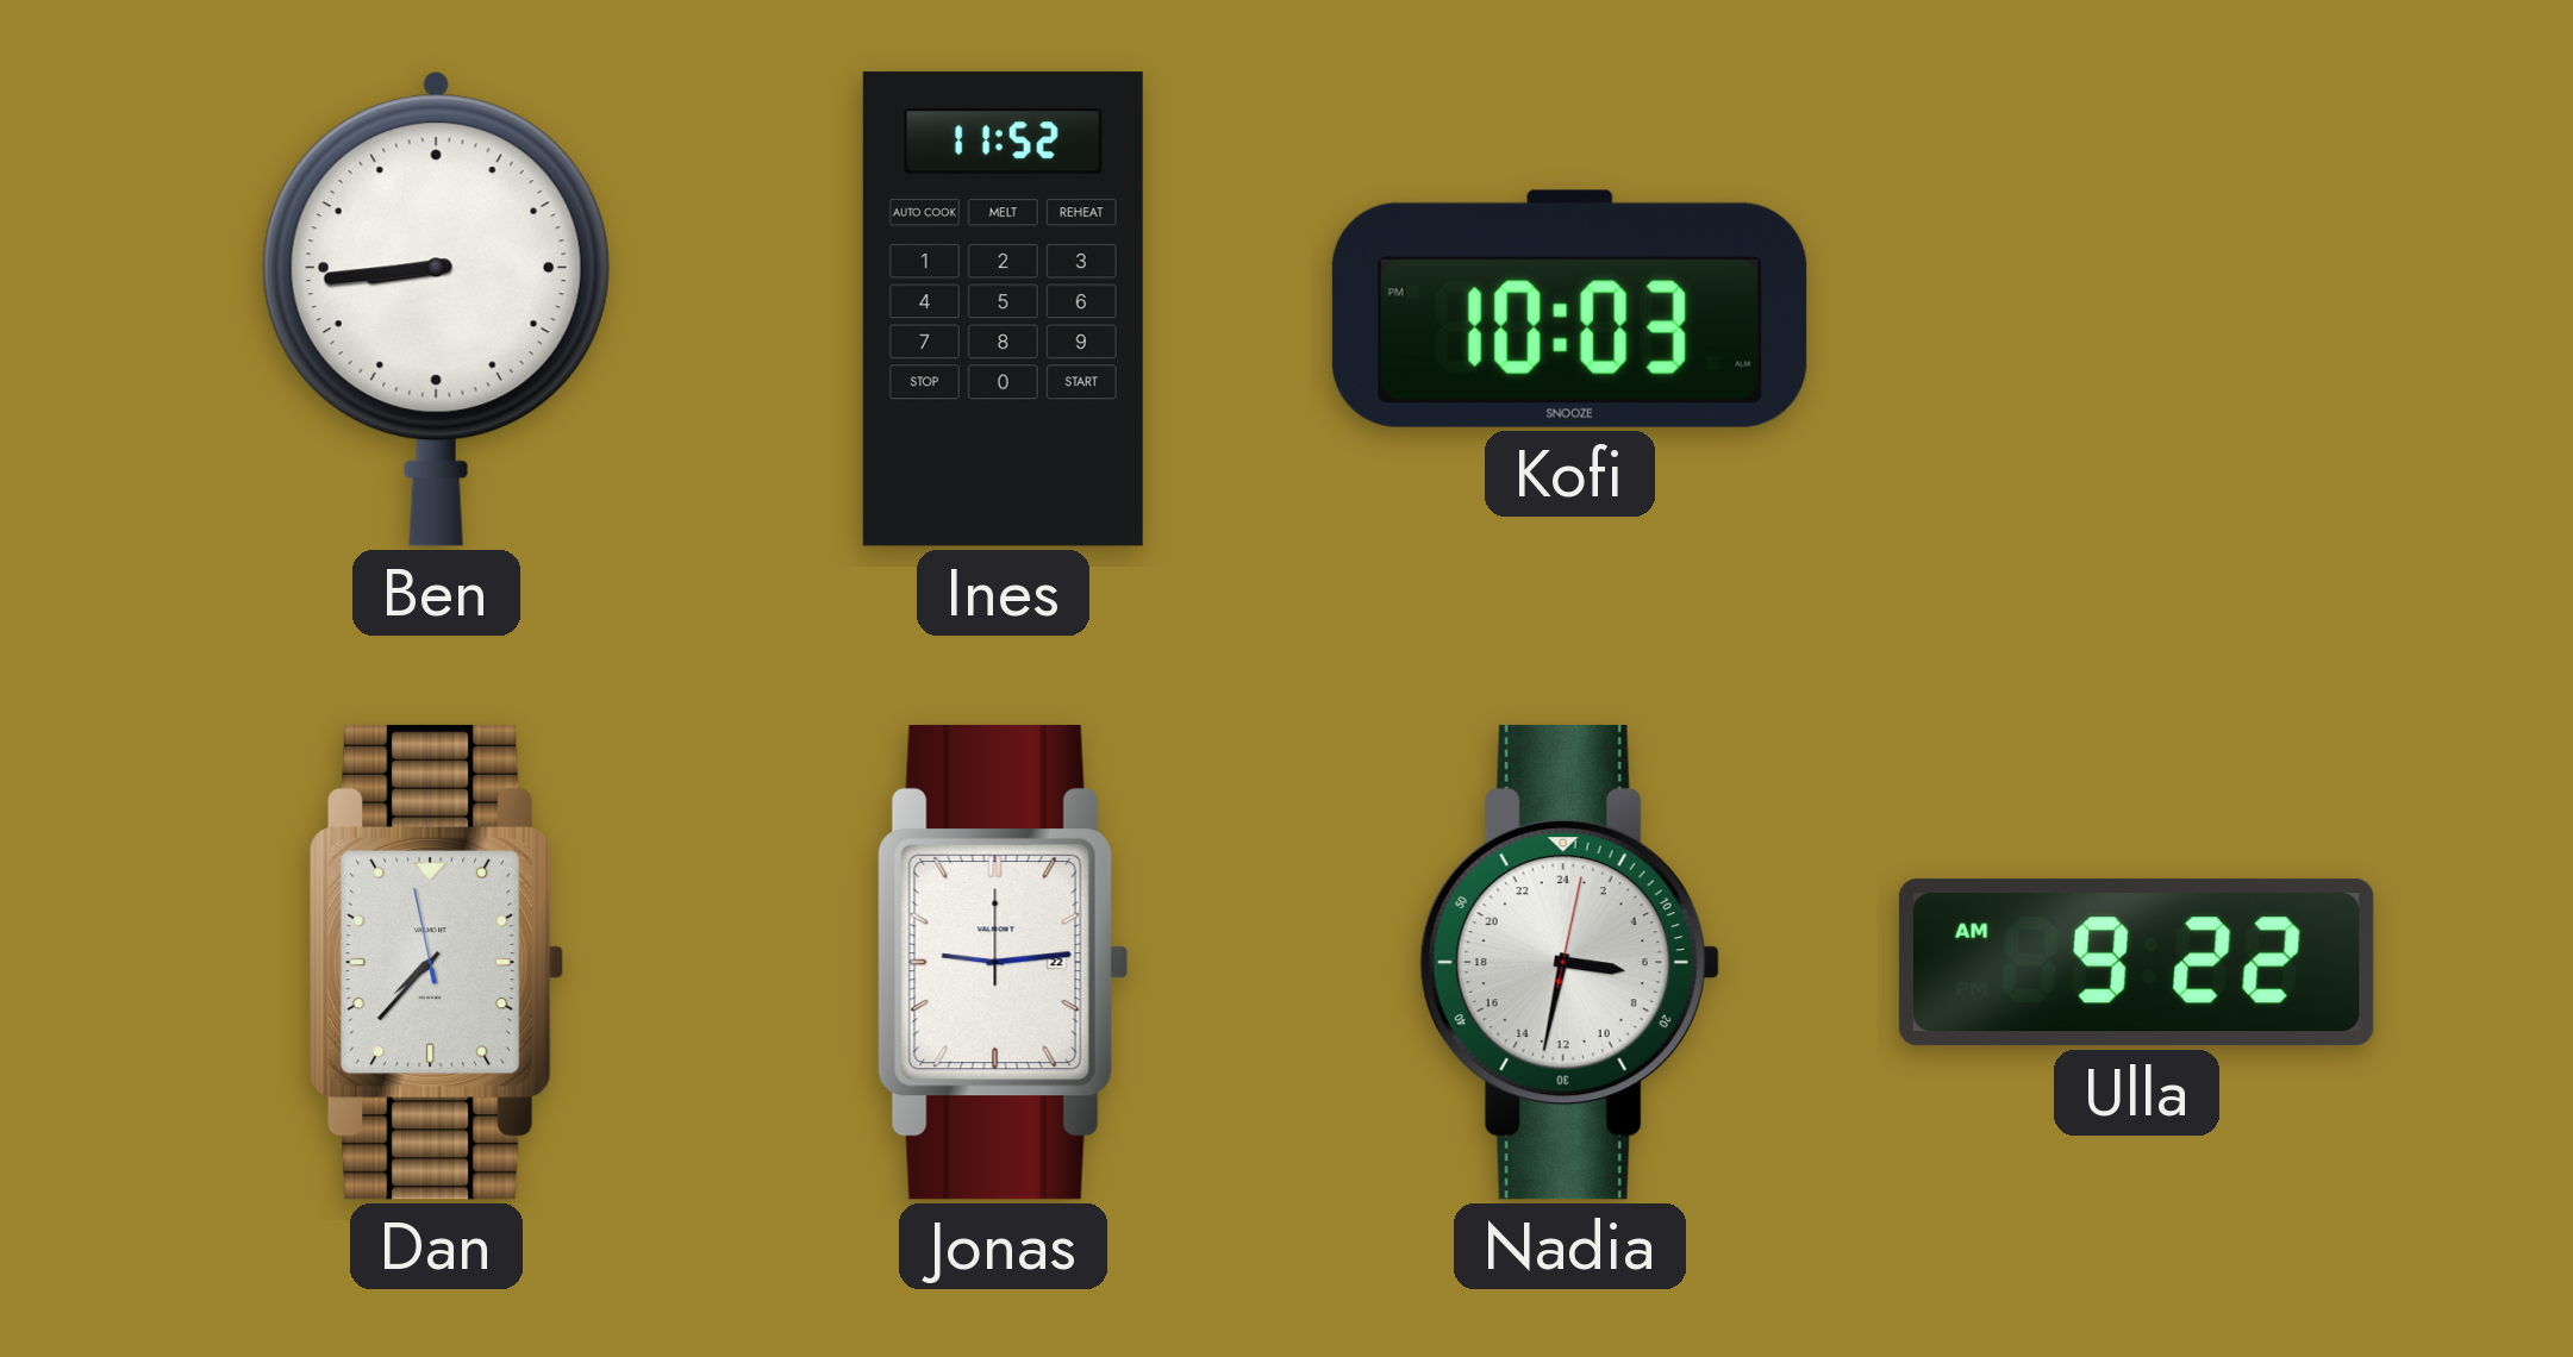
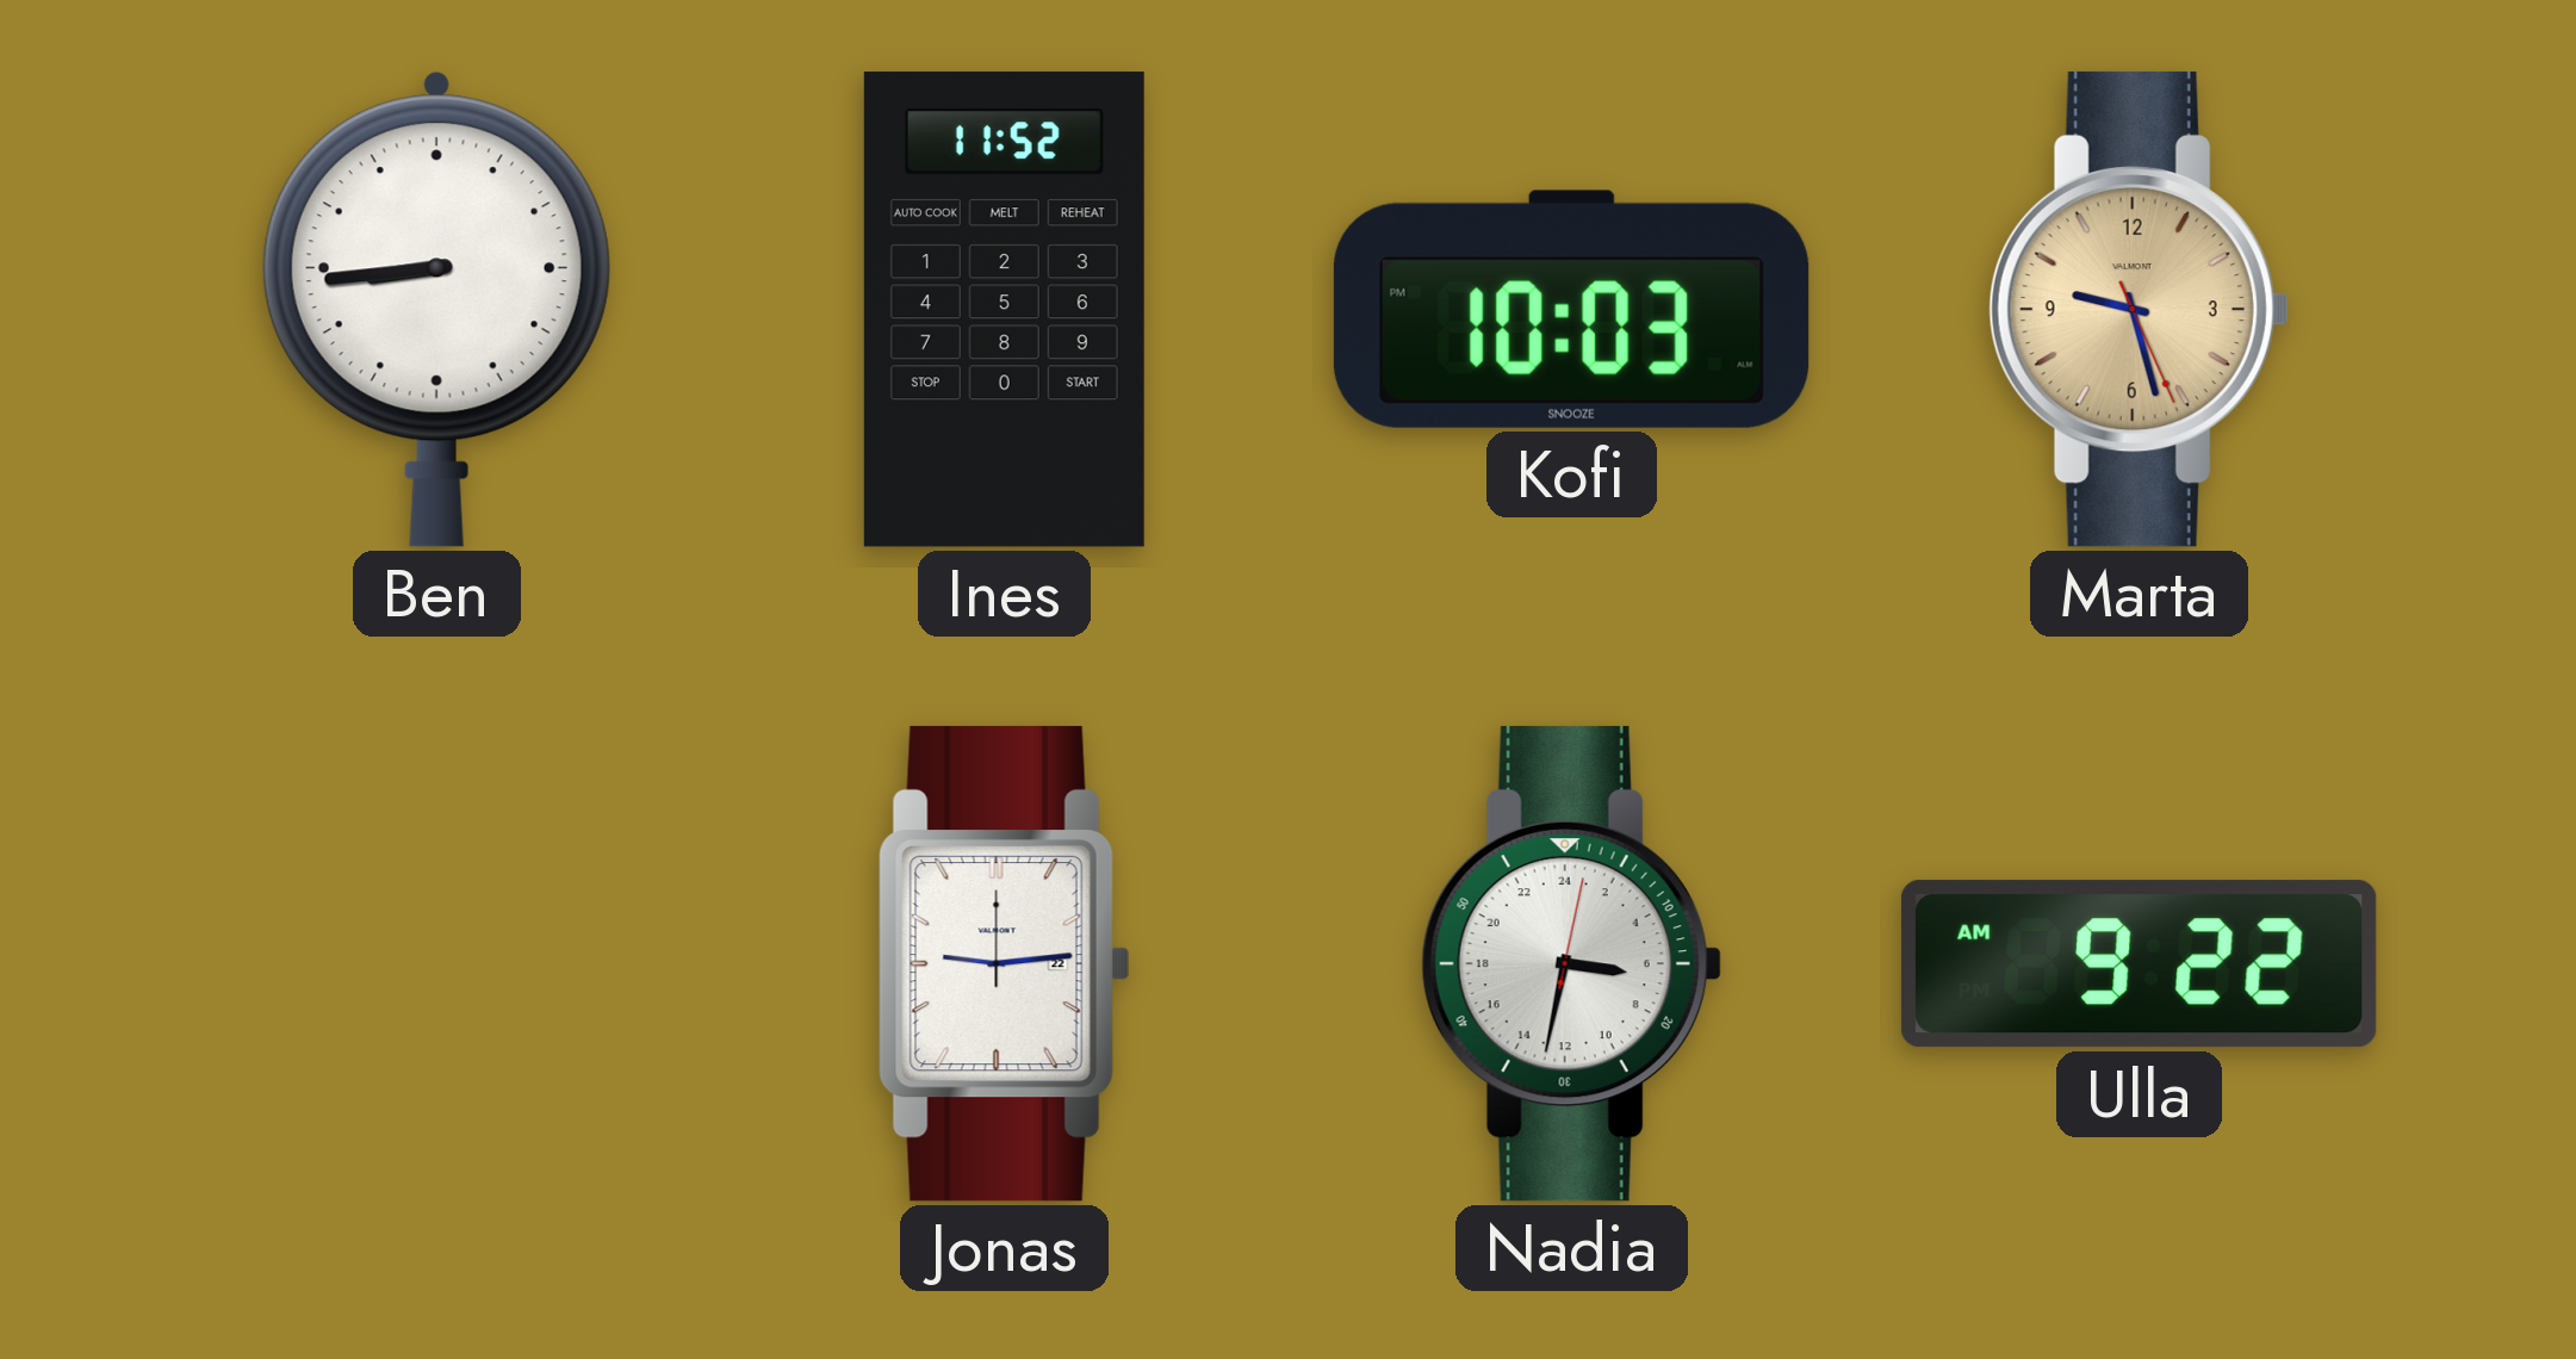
Marta: none -> 9:27
Dan: 7:36 -> none
